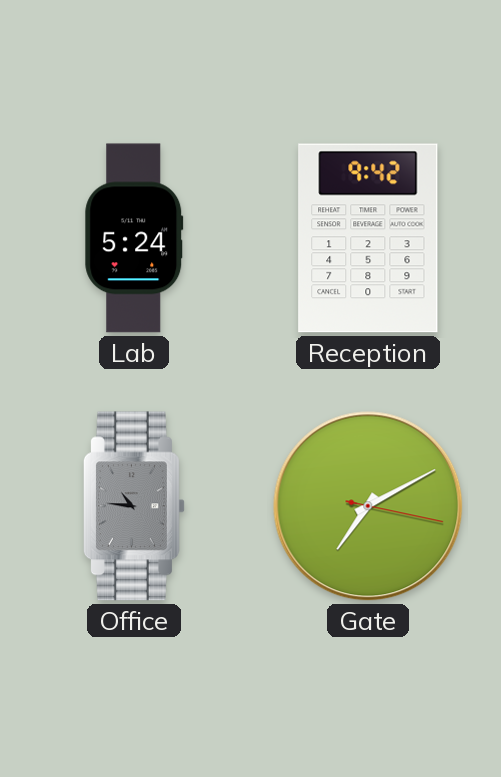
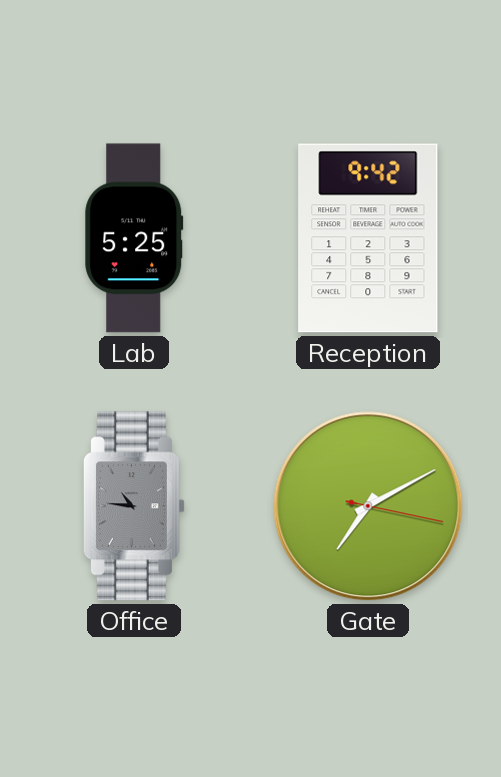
Lab: 5:24 -> 5:25
